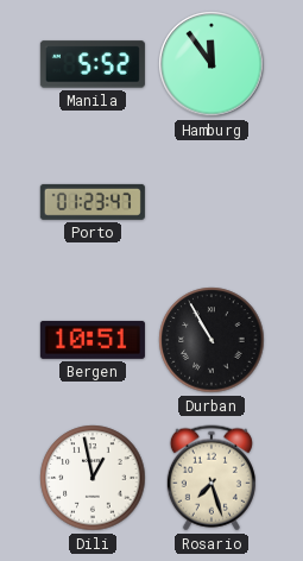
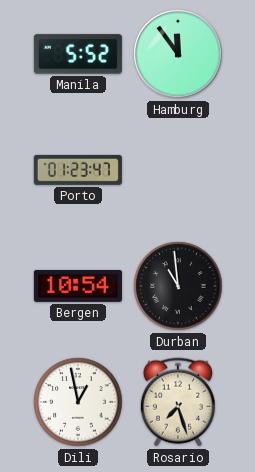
Bergen: 10:51 -> 10:54
Durban: 10:55 -> 10:59
